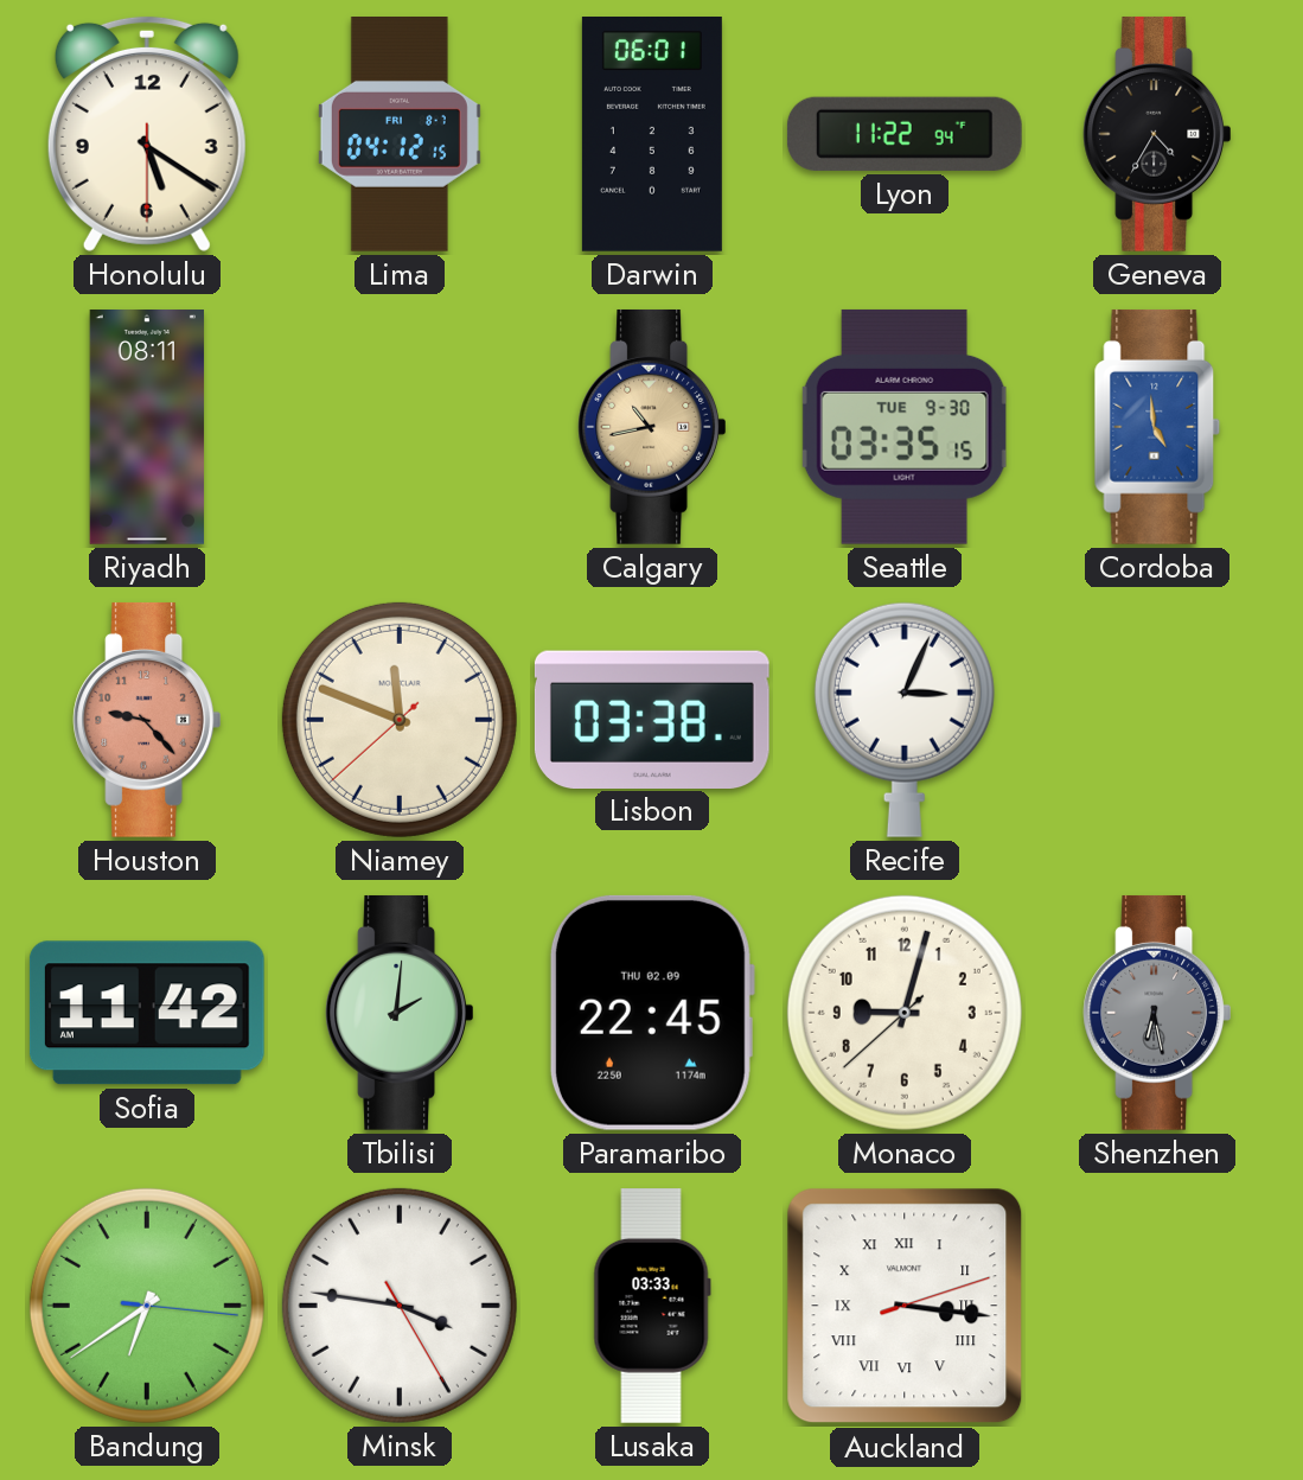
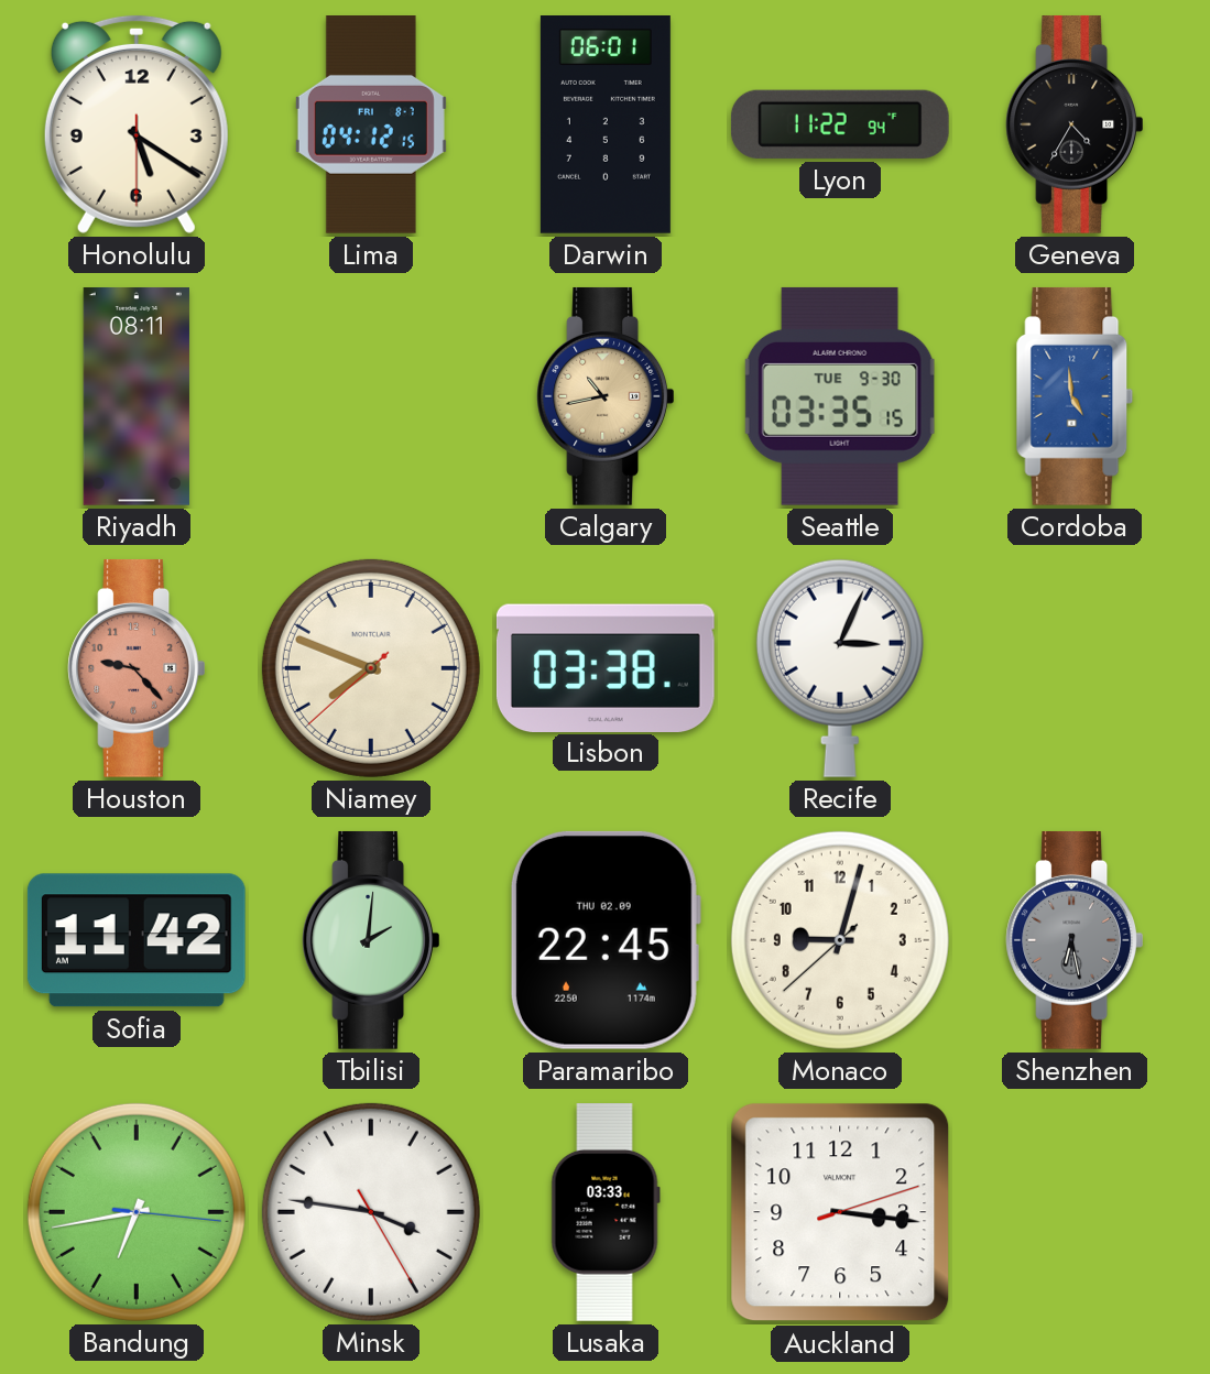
Niamey: 11:48 -> 7:48
Bandung: 6:39 -> 6:43
Auckland numerals: Roman -> Arabic
